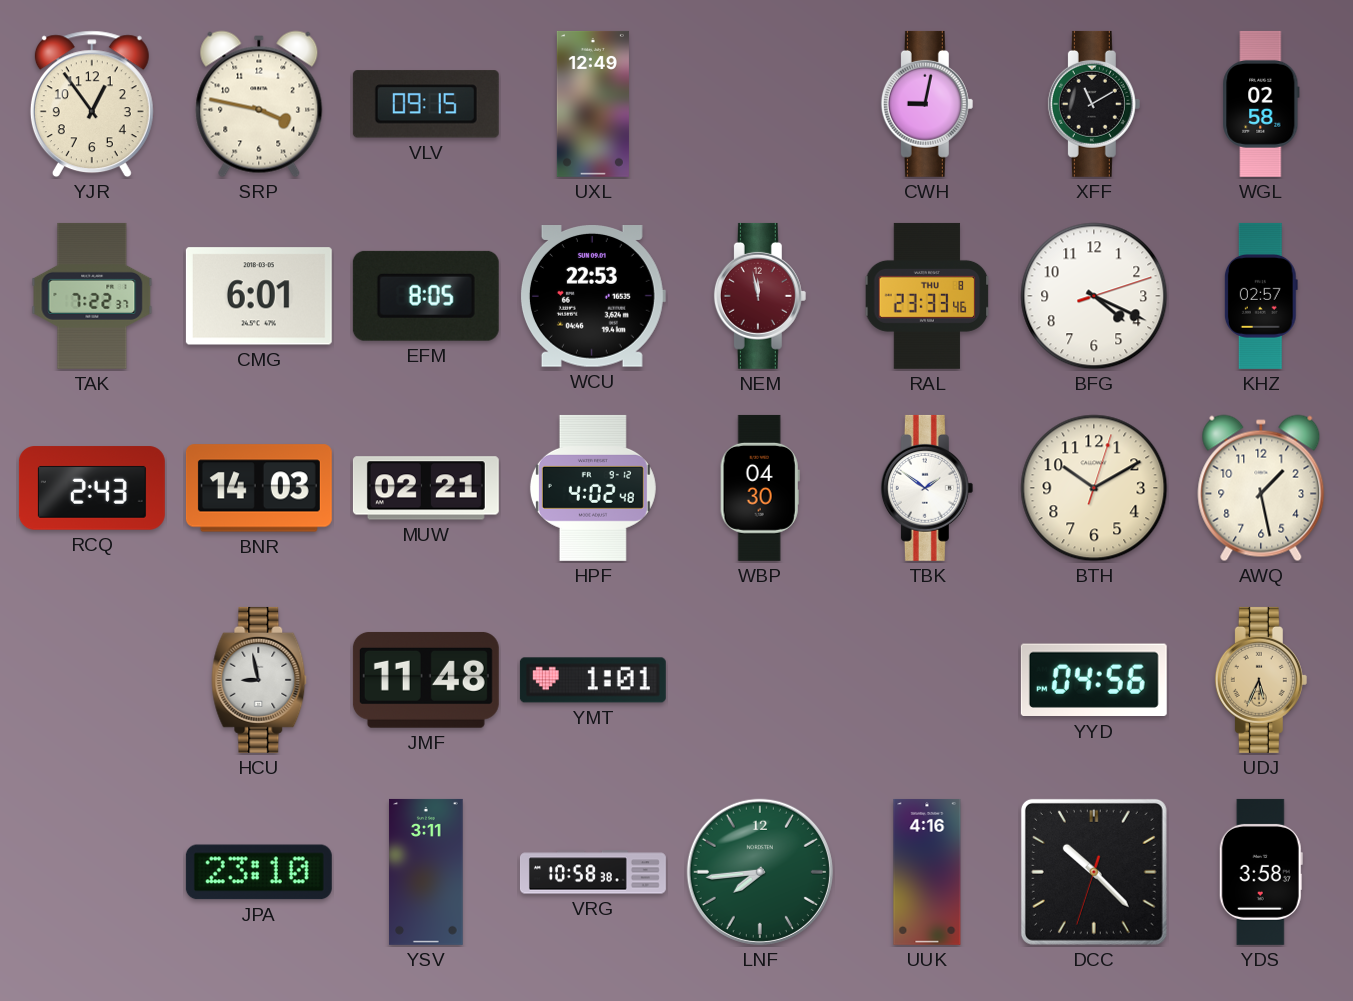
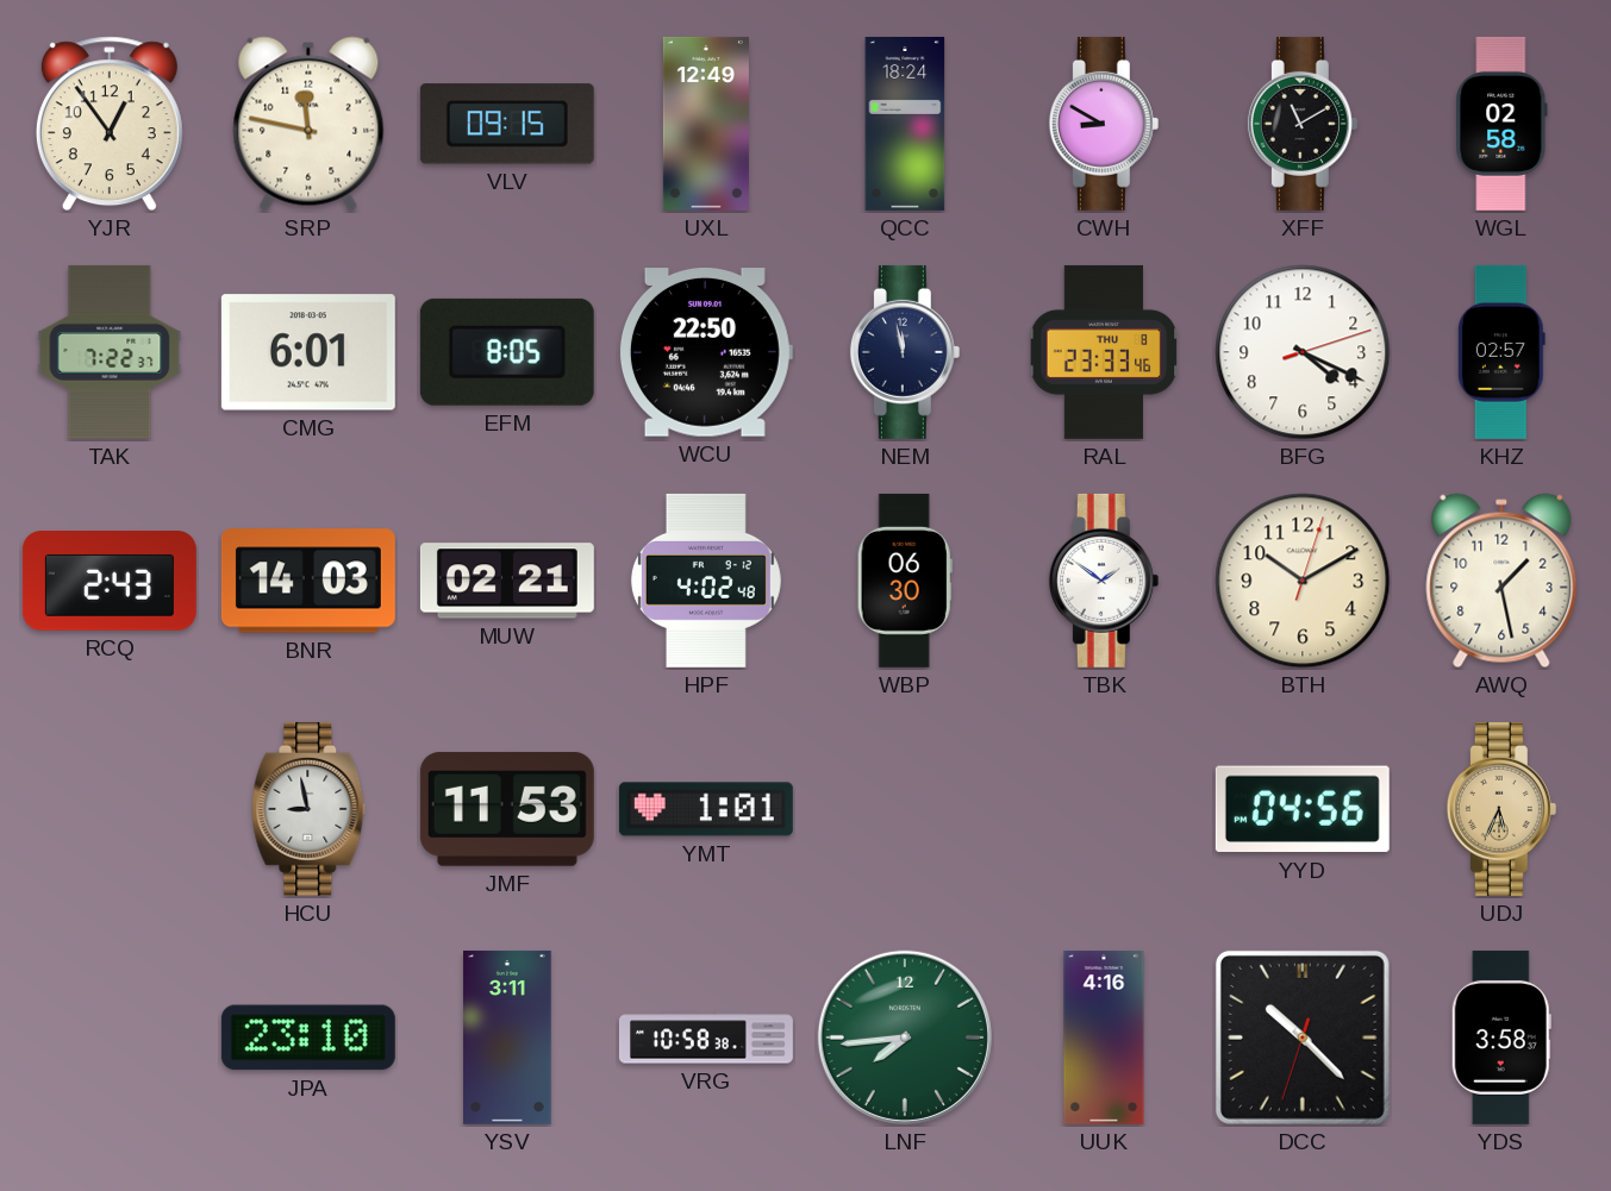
SRP: 3:47 -> 11:47
QCC: none -> 18:24
CWH: 9:02 -> 8:50
WCU: 22:53 -> 22:50
NEM dial: burgundy -> navy
WBP: 04:30 -> 06:30
JMF: 11:48 -> 11:53
